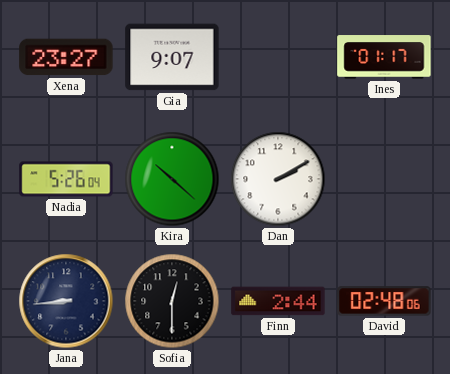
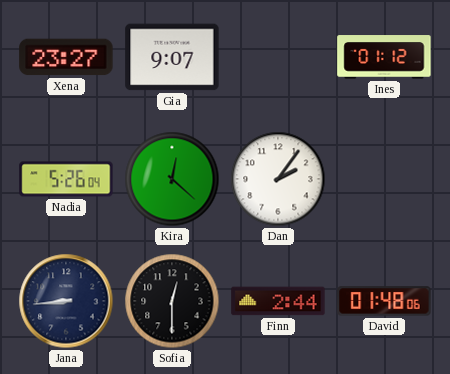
Ines: 01:17 -> 01:12
Kira: 10:22 -> 12:22
Dan: 2:10 -> 2:06
David: 02:48 -> 01:48
